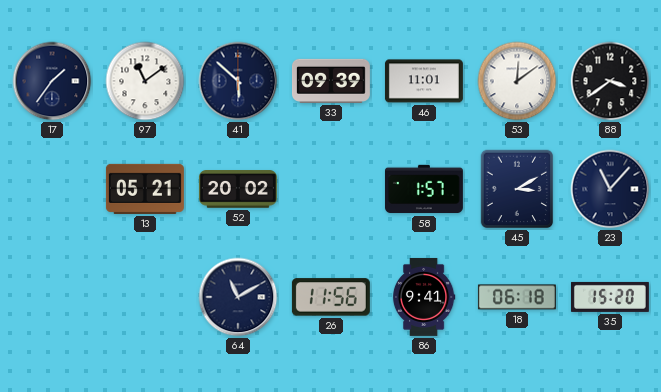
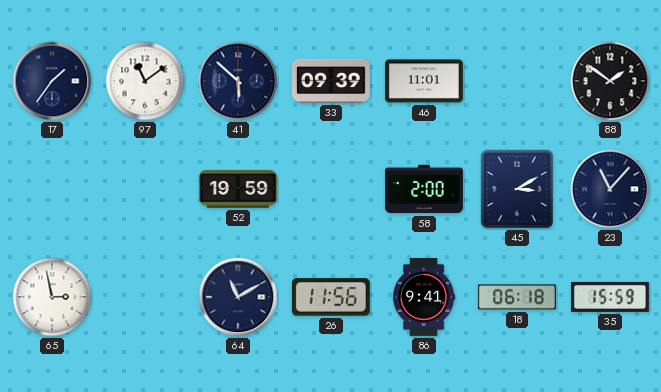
53: 12:09 -> none
88: 3:39 -> 1:51
13: 05:21 -> none
52: 20:02 -> 19:59
58: 1:57 -> 2:00
65: none -> 2:58
35: 15:20 -> 15:59
